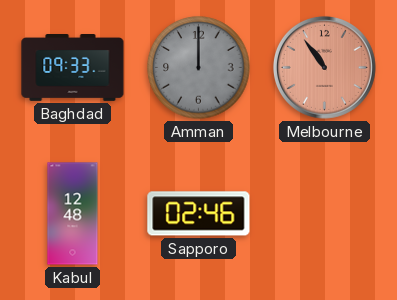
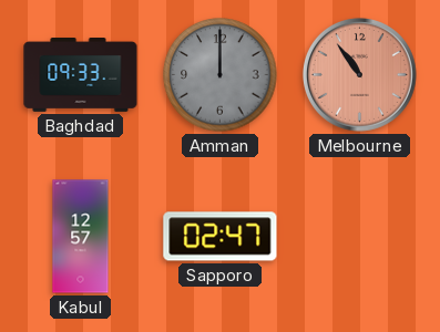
Kabul: 12:48 -> 12:57
Sapporo: 02:46 -> 02:47
